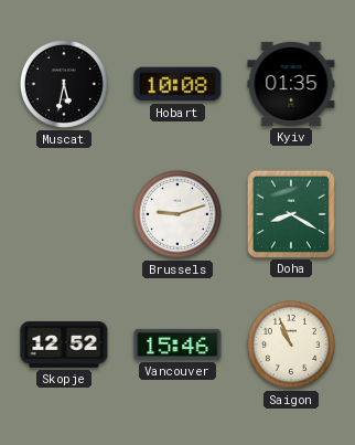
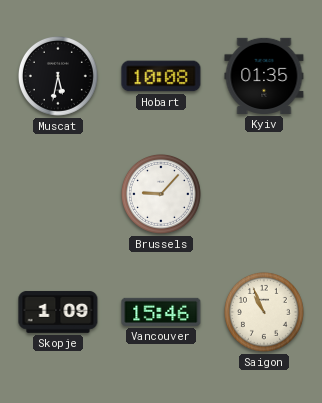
Brussels: 9:12 -> 9:07
Doha: 8:20 -> none
Skopje: 12:52 -> 1:09
